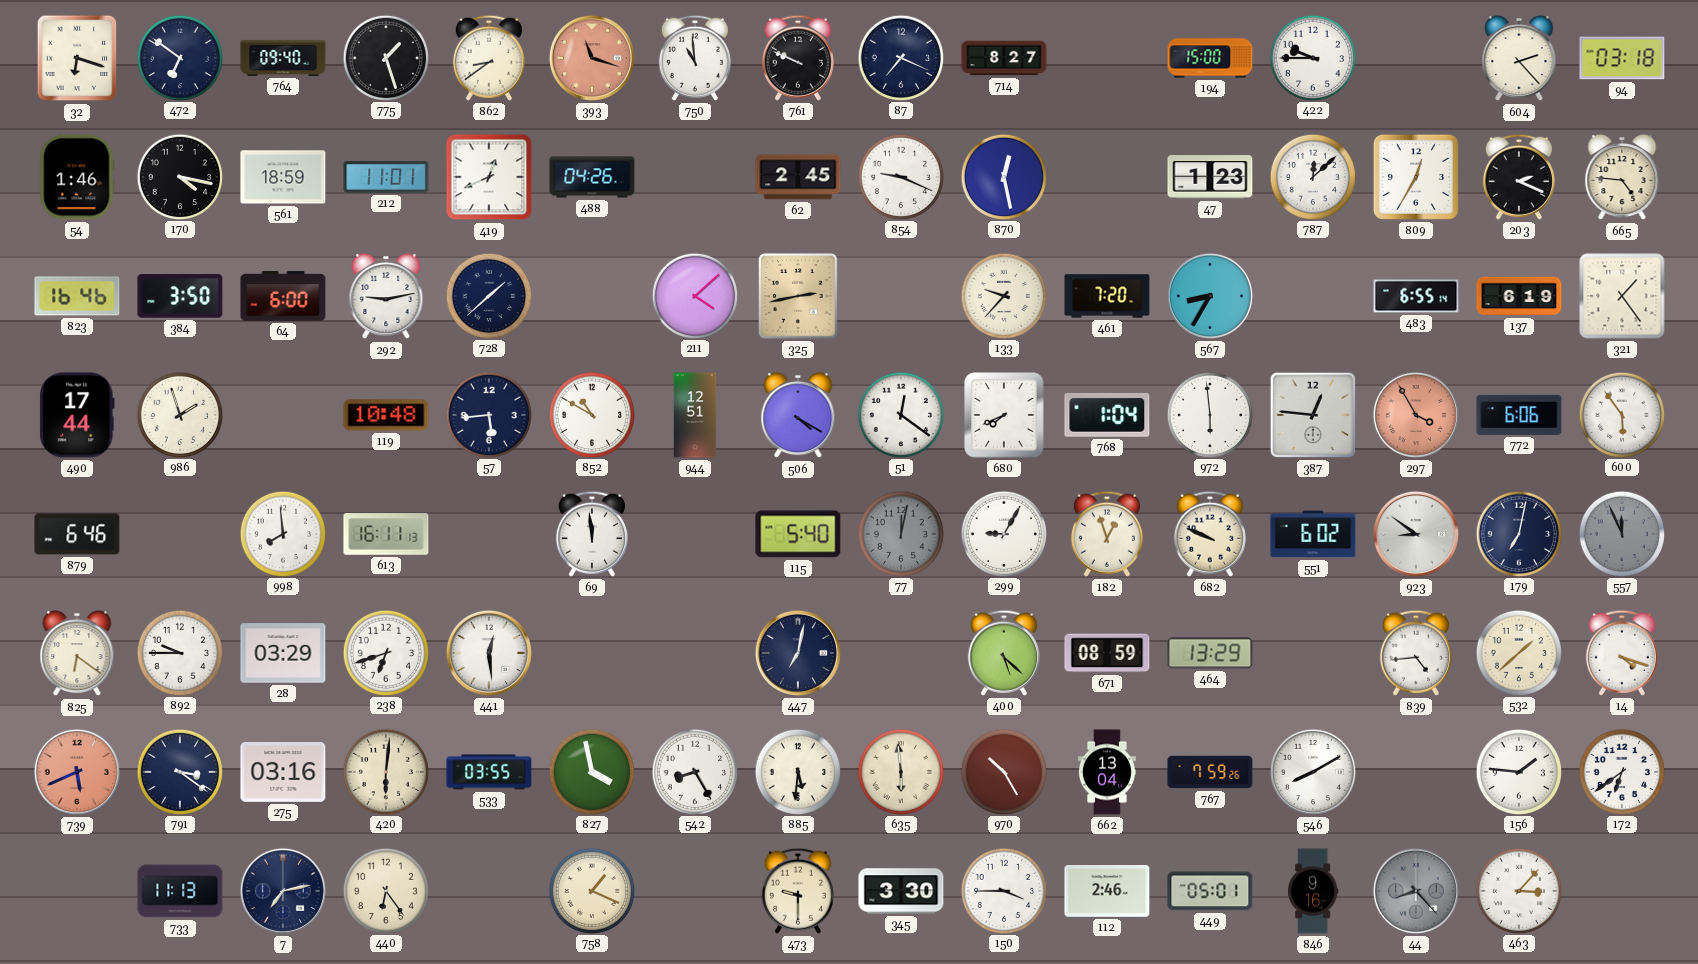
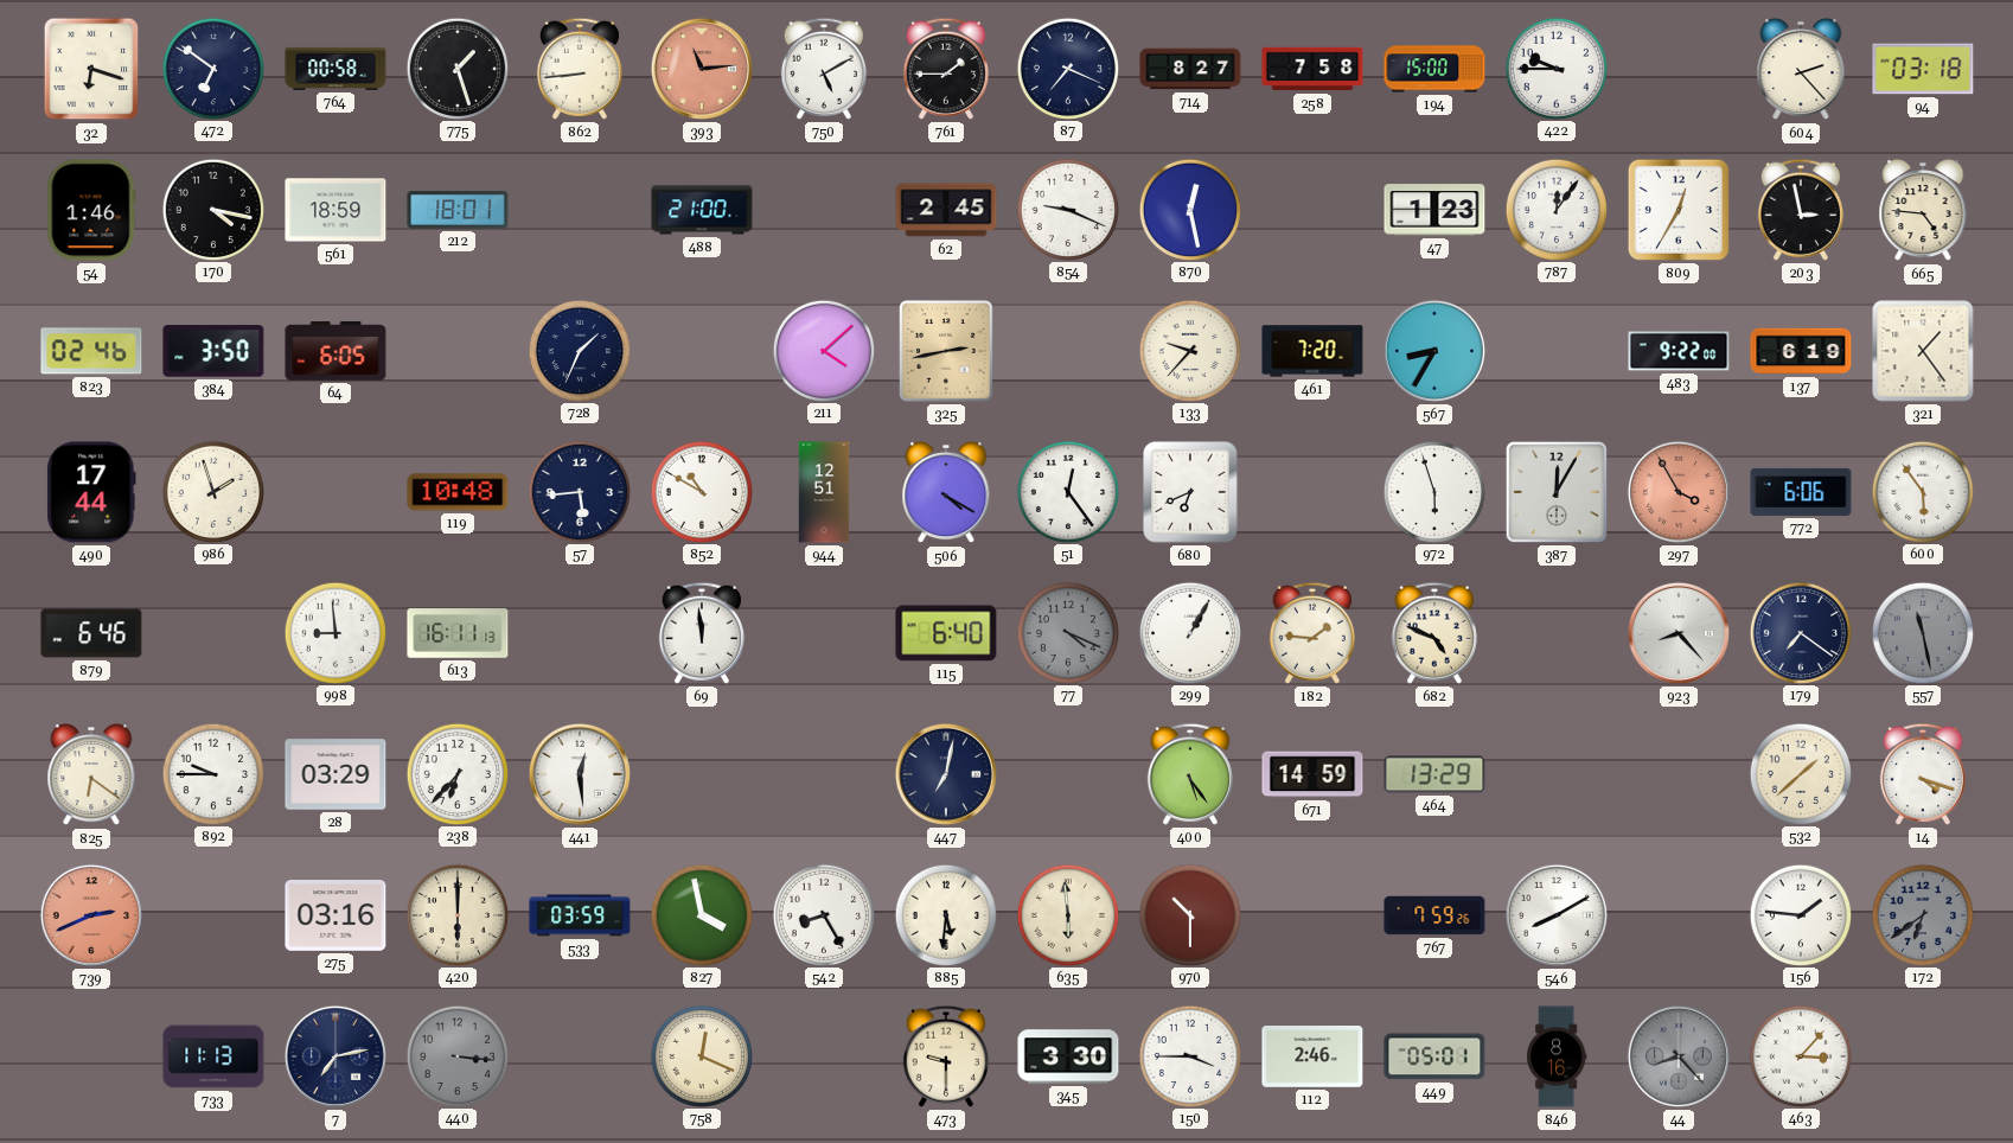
764: 09:40 -> 00:58
862: 8:39 -> 8:44
393: 11:18 -> 11:14
750: 10:59 -> 5:10
761: 9:49 -> 1:45
258: none -> 7:58
212: 11:01 -> 18:01
419: 12:41 -> none
488: 04:26 -> 21:00
787: 12:08 -> 12:06
203: 2:19 -> 2:58
823: 16:46 -> 02:46
64: 6:00 -> 6:05
292: 9:13 -> none
728: 1:38 -> 1:34
483: 6:55 -> 9:22
51: 12:21 -> 12:24
680: 7:41 -> 6:41
768: 1:04 -> none
972: 5:59 -> 5:57
387: 12:46 -> 12:05
998: 7:59 -> 8:59
115: 5:40 -> 6:40
77: 12:02 -> 4:19
299: 9:05 -> 1:05
182: 12:57 -> 1:46
682: 9:49 -> 4:49
551: 6:02 -> none
923: 8:51 -> 8:23
179: 7:02 -> 7:21
557: 11:56 -> 11:28
238: 6:42 -> 6:37
400: 5:22 -> 5:24
671: 08:59 -> 14:59
839: 4:44 -> none
739: 5:41 -> 2:41
791: 3:21 -> none
420: 6:01 -> 6:00
533: 03:55 -> 03:59
970: 10:25 -> 10:30
662: 13:04 -> none
172 dial: white -> grey
440: 6:24 -> 3:16
440 dial: cream -> grey
758: 1:19 -> 12:19
846: 9:16 -> 8:16
